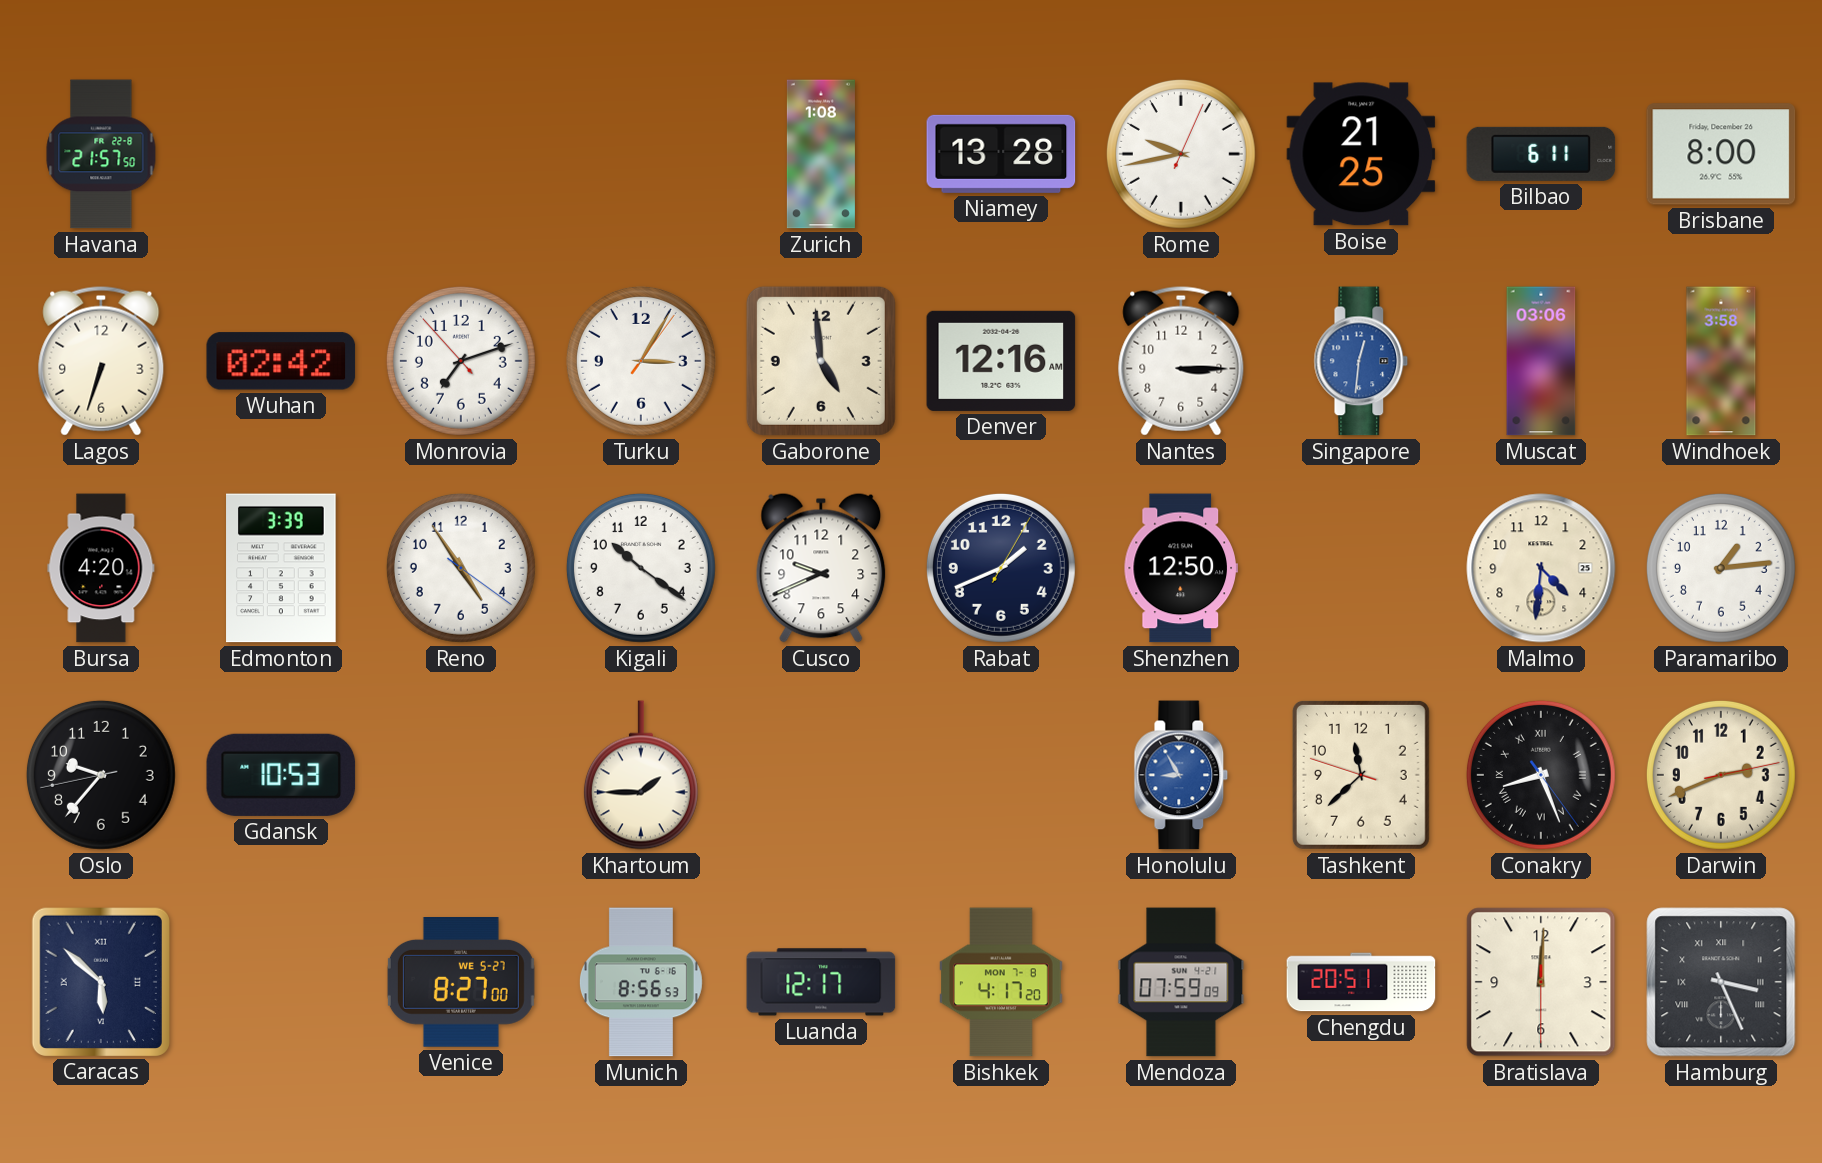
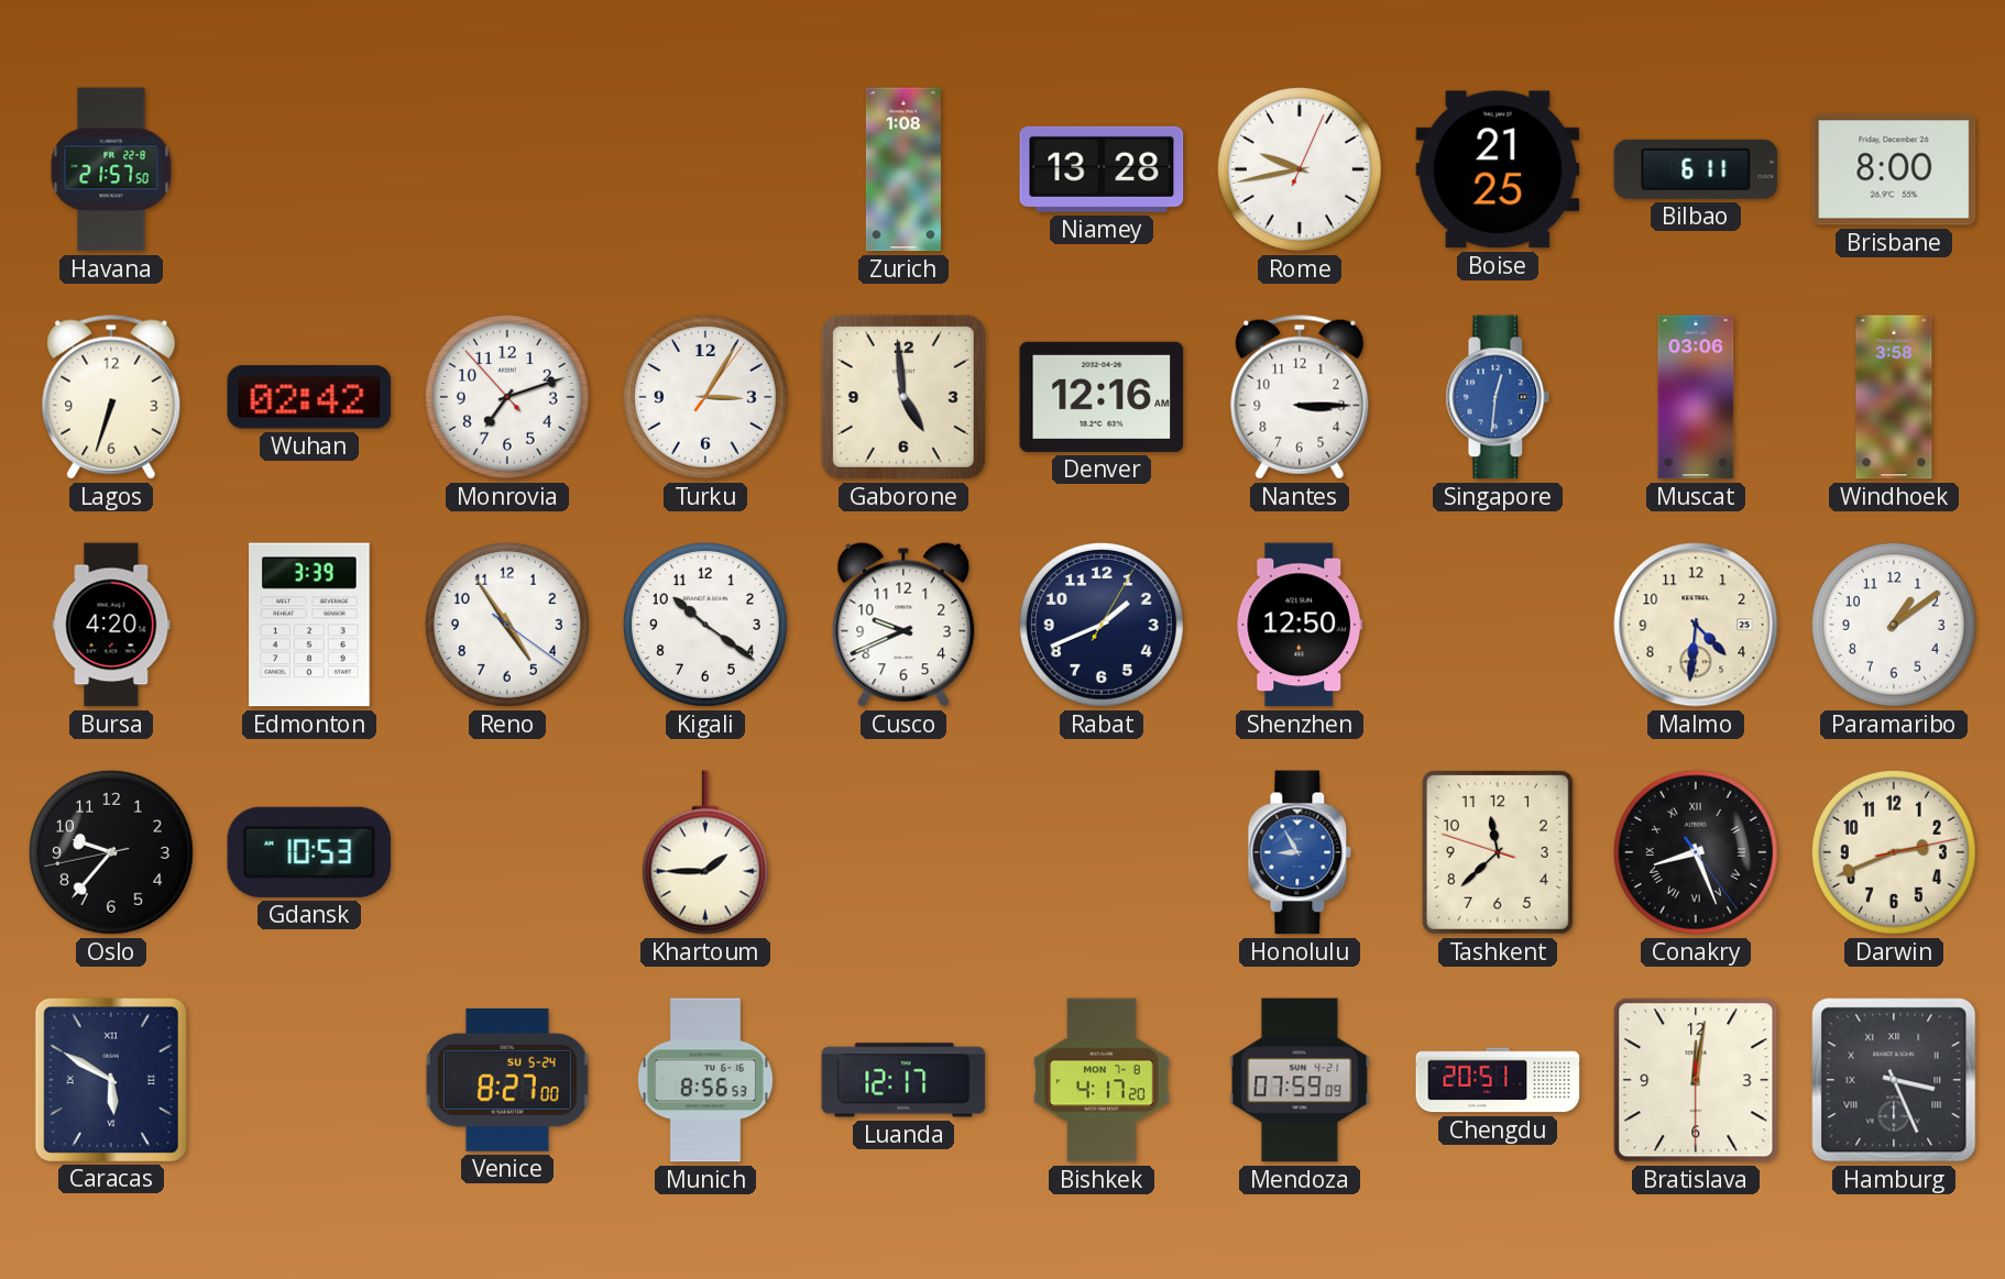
Paramaribo: 1:14 -> 1:09
Caracas: 5:52 -> 5:50
Venice date: WE 5-27 -> SU 5-24
Bratislava: 12:00 -> 12:01
